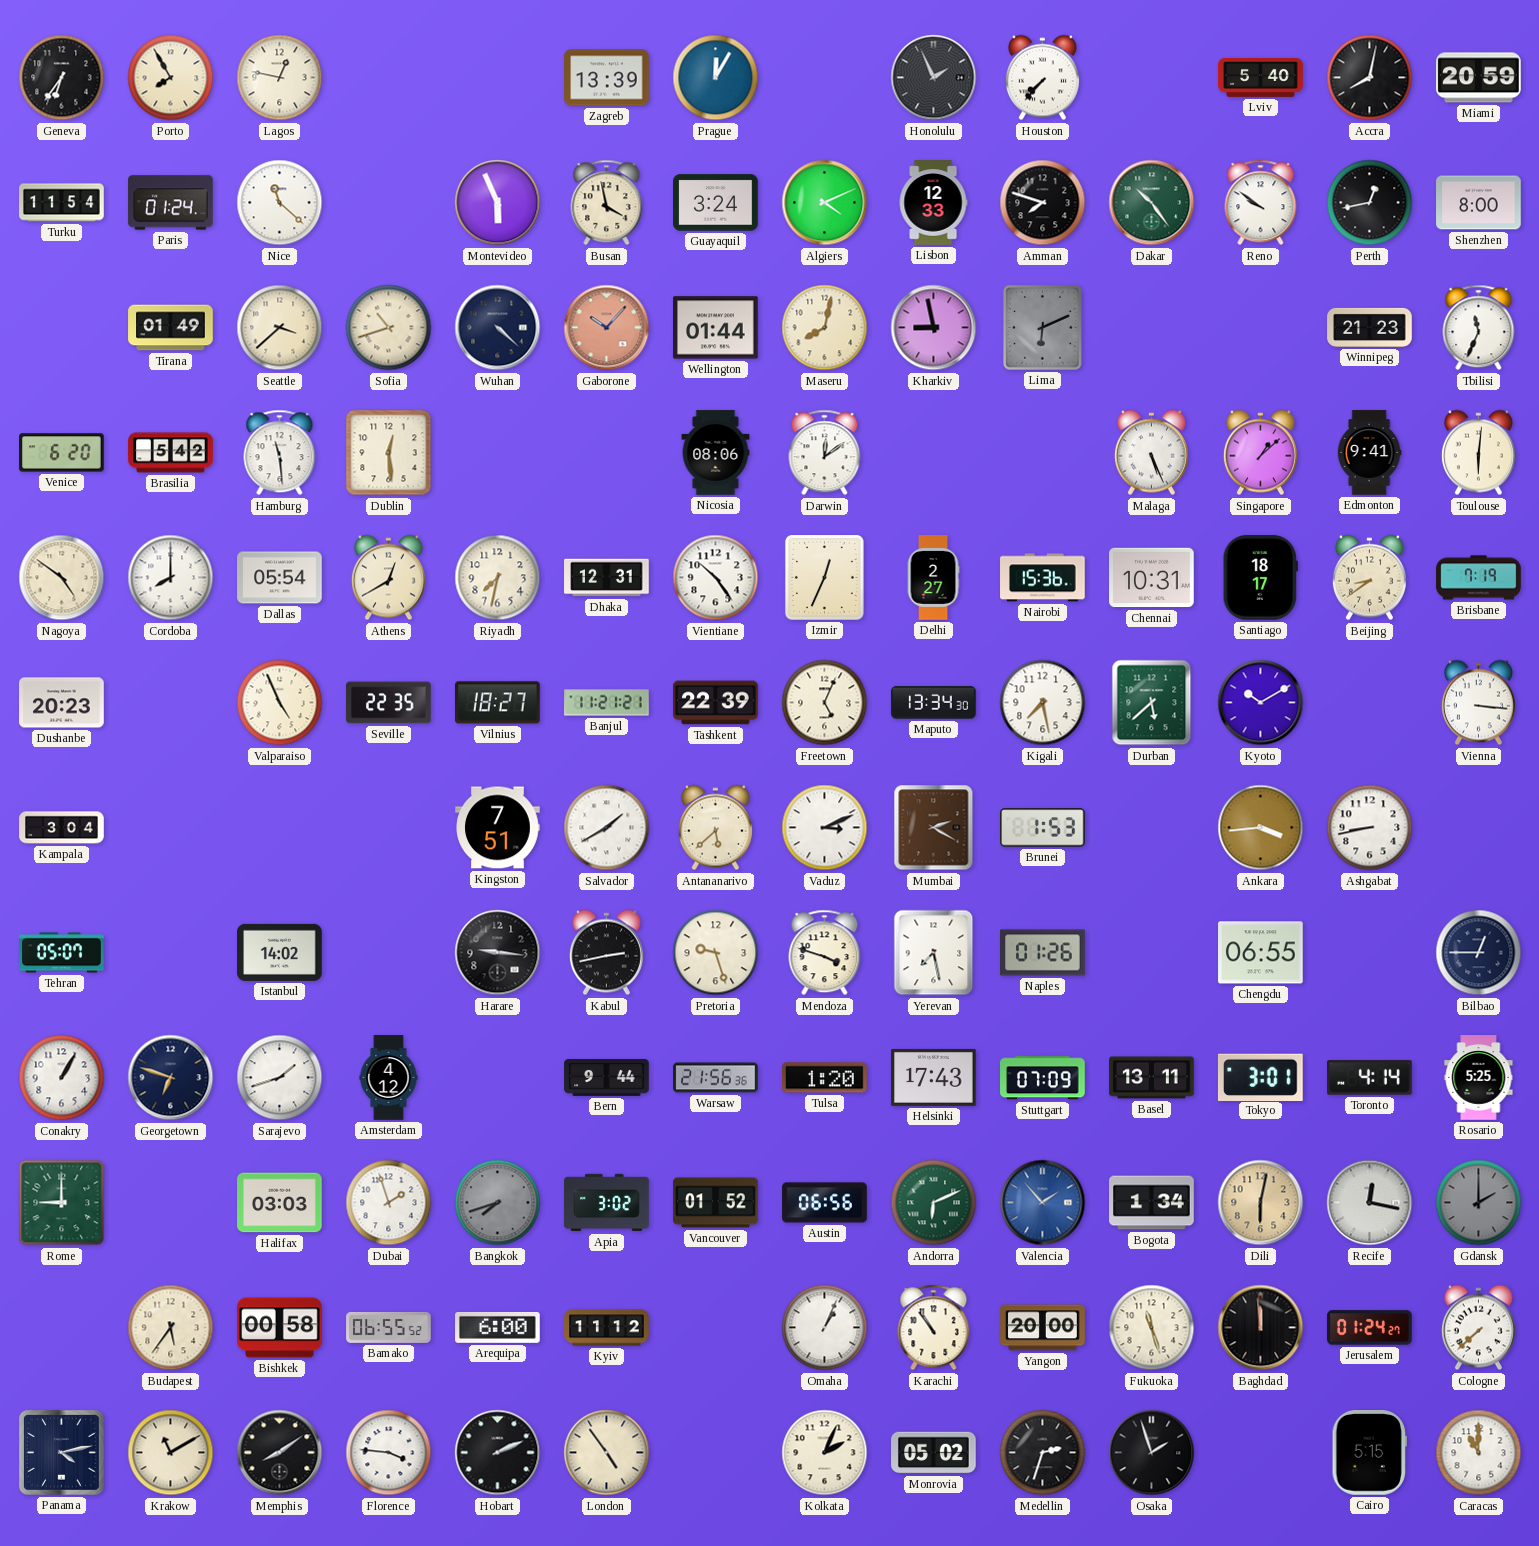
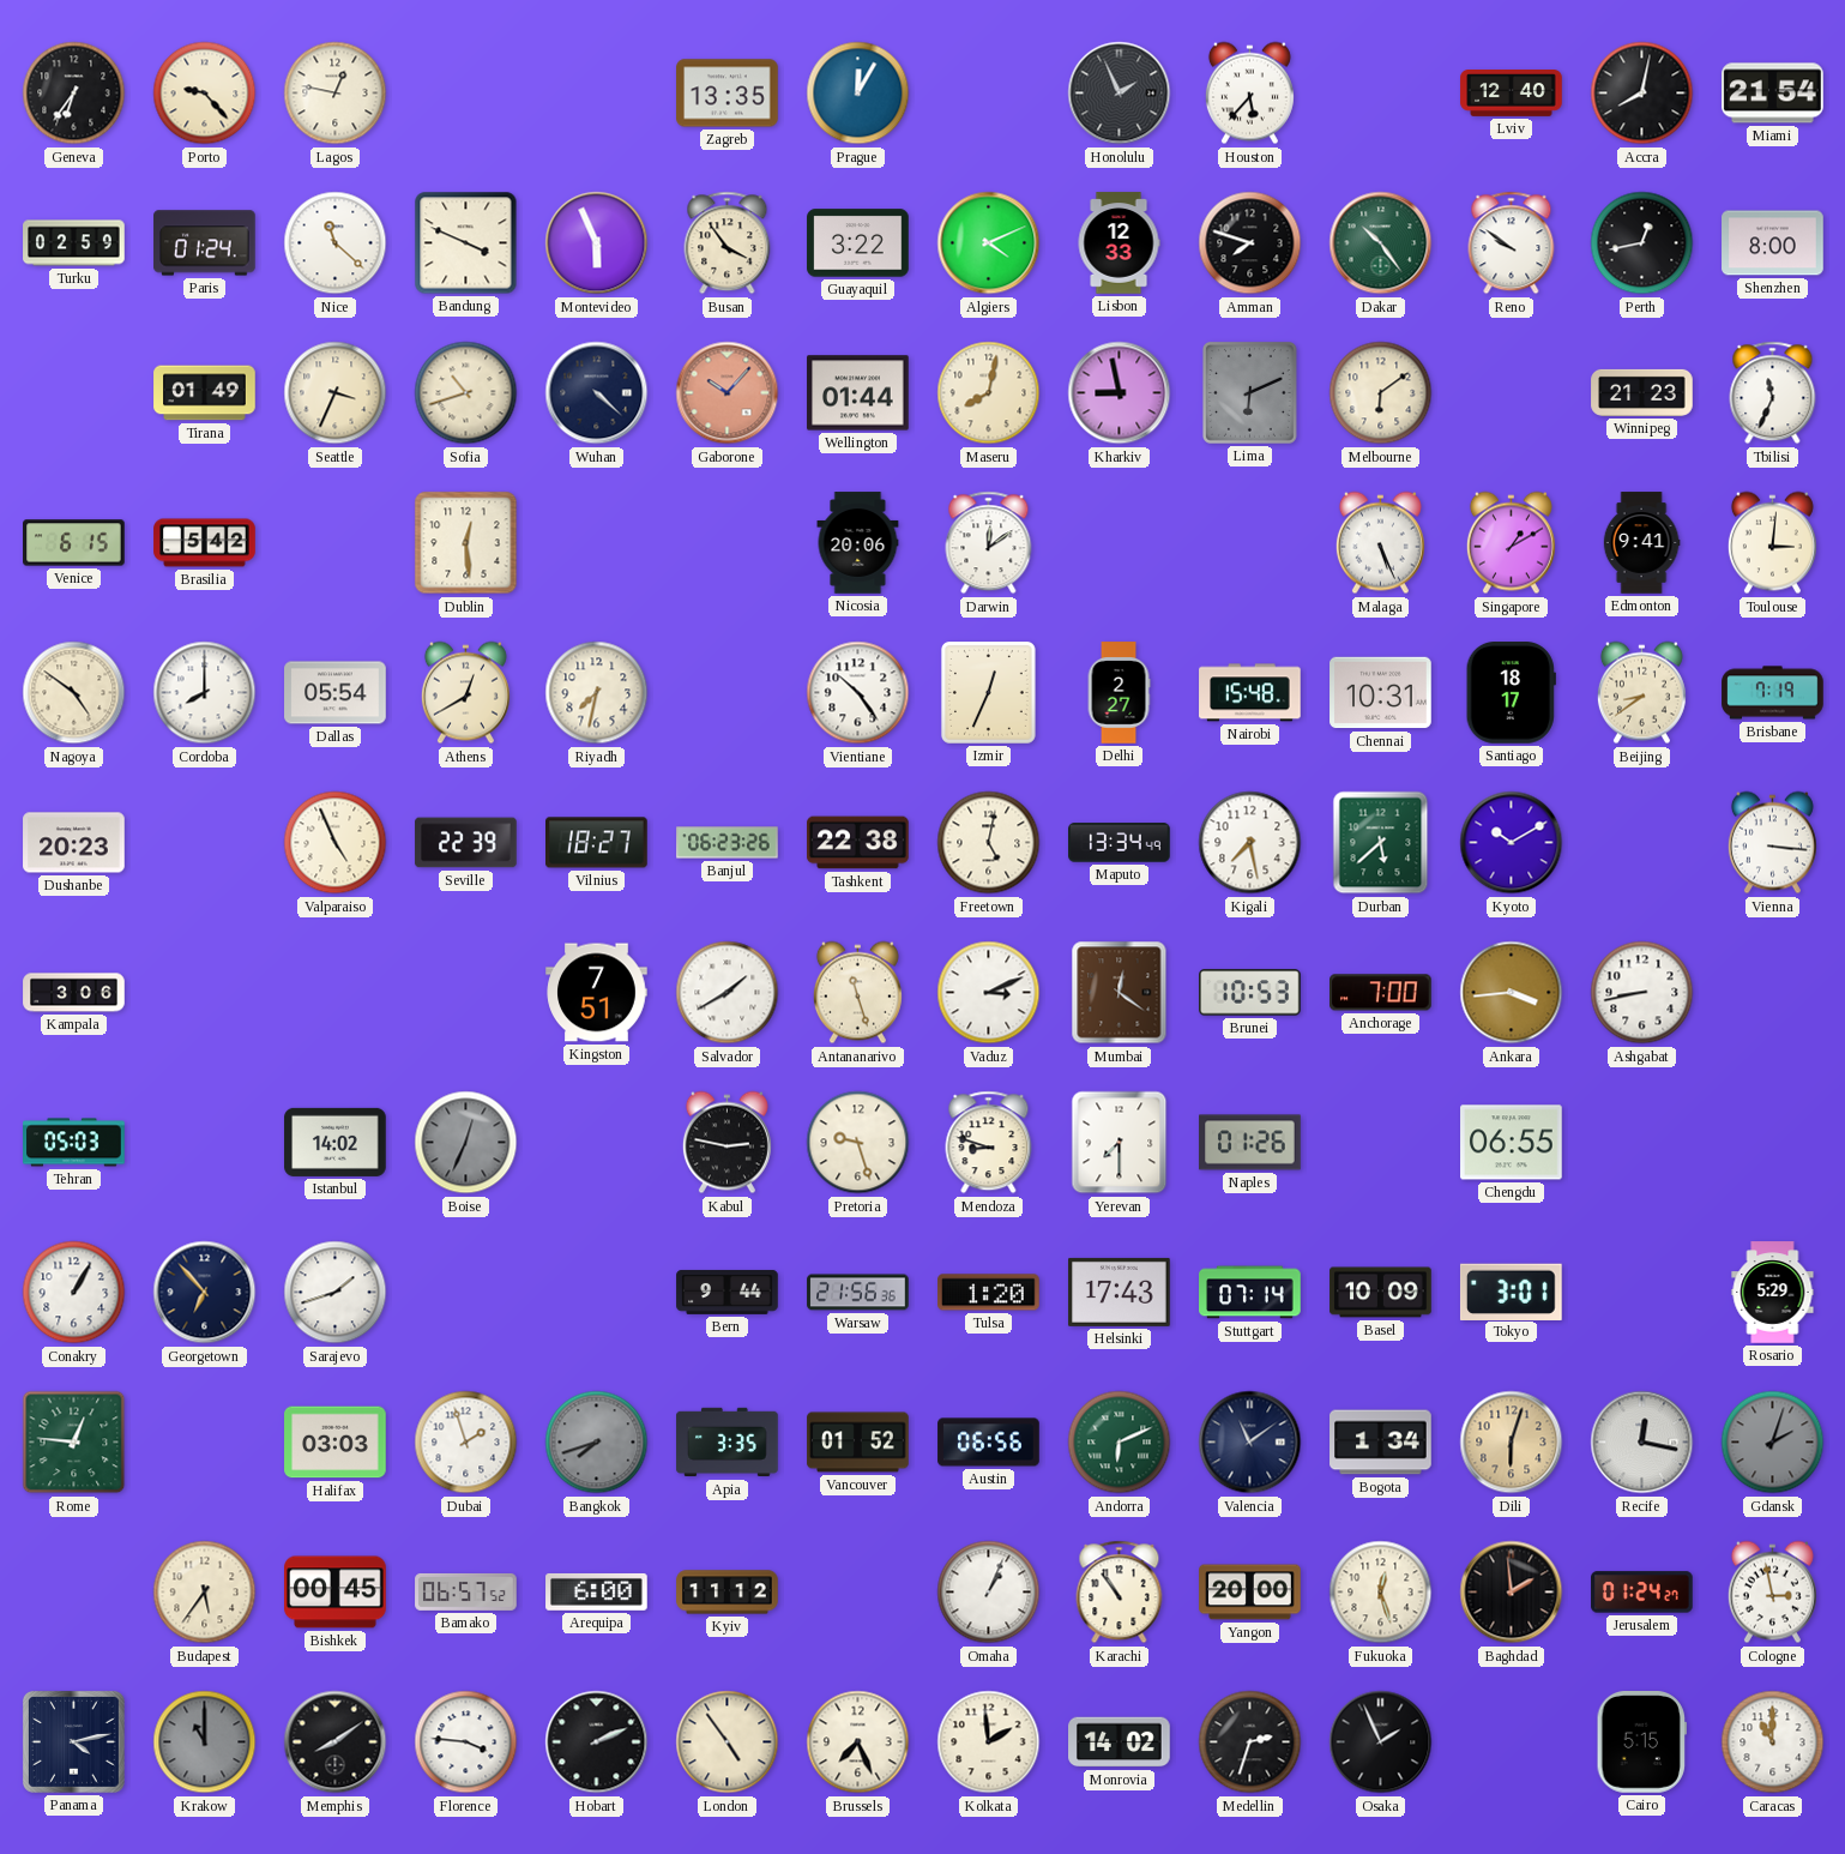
Porto: 7:55 -> 9:23
Zagreb: 13:39 -> 13:35
Houston: 7:37 -> 5:37
Lviv: 5:40 -> 12:40
Miami: 20:59 -> 21:54
Turku: 11:54 -> 02:59
Bandung: none -> 3:49
Busan: 3:58 -> 3:54
Guayaquil: 3:24 -> 3:22
Seattle: 3:38 -> 3:34
Melbourne: none -> 6:09
Venice: 6:20 -> 6:15
Hamburg: 11:29 -> none
Nicosia: 08:06 -> 20:06
Singapore: 1:08 -> 1:10
Toulouse: 6:01 -> 3:01
Dhaka: 12:31 -> none
Nairobi: 15:36 -> 15:48
Seville: 22:35 -> 22:39
Banjul: 11:21 -> 06:23
Tashkent: 22:39 -> 22:38
Freetown: 5:04 -> 5:02
Maputo: 13:34:30 -> 13:34:49
Kampala: 3:04 -> 3:06
Antananarivo: 5:38 -> 11:27
Mumbai: 2:20 -> 12:21
Brunei: 1:53 -> 10:53
Anchorage: none -> 7:00
Tehran: 05:07 -> 05:03
Boise: none -> 12:34
Harare: 9:16 -> none
Kabul: 2:43 -> 2:47
Mendoza: 3:48 -> 8:48
Yerevan: 7:28 -> 7:30
Bilbao: 12:45 -> none
Georgetown: 6:48 -> 6:53
Amsterdam: 4:12 -> none
Stuttgart: 07:09 -> 07:14
Basel: 13:11 -> 10:09
Toronto: 4:14 -> none
Rosario: 5:25 -> 5:29
Rome: 9:00 -> 12:46
Apia: 3:02 -> 3:35
Valencia: 1:53 -> 11:09
Valencia dial: blue -> navy
Dili: 6:02 -> 6:03
Gdansk: 2:00 -> 2:03
Bishkek: 00:58 -> 00:45
Bamako: 06:55 -> 06:57
Fukuoka: 11:27 -> 12:27
Baghdad: 11:59 -> 1:59
Cologne: 7:38 -> 2:58
Krakow: 11:10 -> 11:00
Krakow dial: cream -> grey
Brussels: none -> 7:26
Kolkata: 2:04 -> 1:59
Monrovia: 05:02 -> 14:02
Osaka: 1:57 -> 1:56
